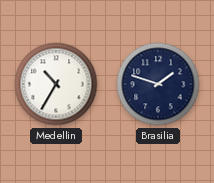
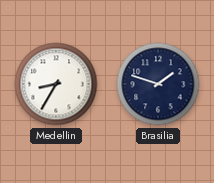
Medellin: 10:35 -> 8:35
